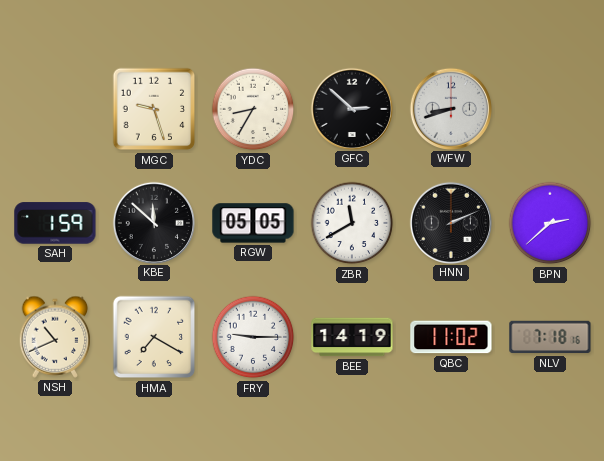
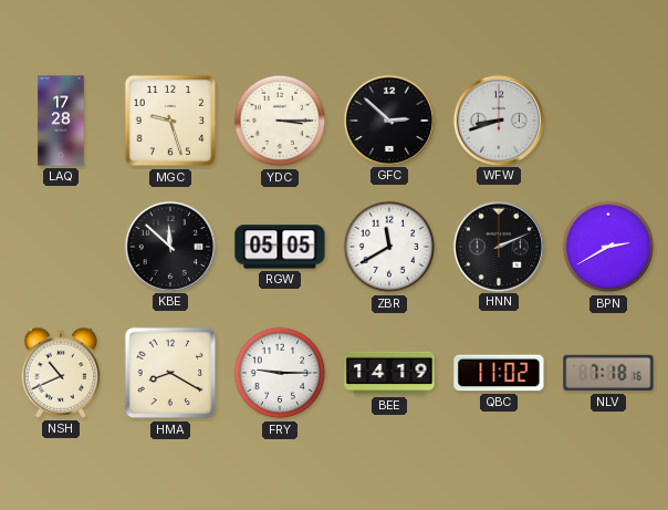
LAQ: none -> 17:28
YDC: 8:35 -> 3:15
SAH: 1:59 -> none
BPN: 2:38 -> 2:40
HMA: 7:20 -> 8:20
